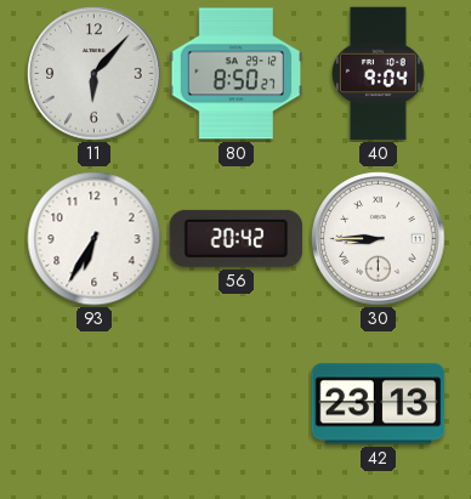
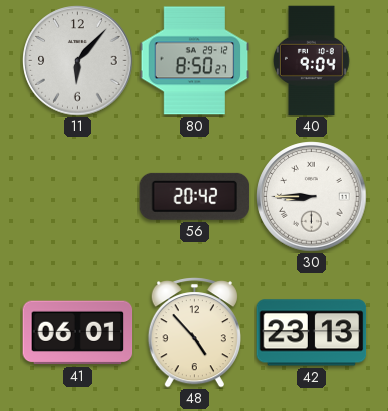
93: 6:35 -> none
41: none -> 06:01
48: none -> 4:53
